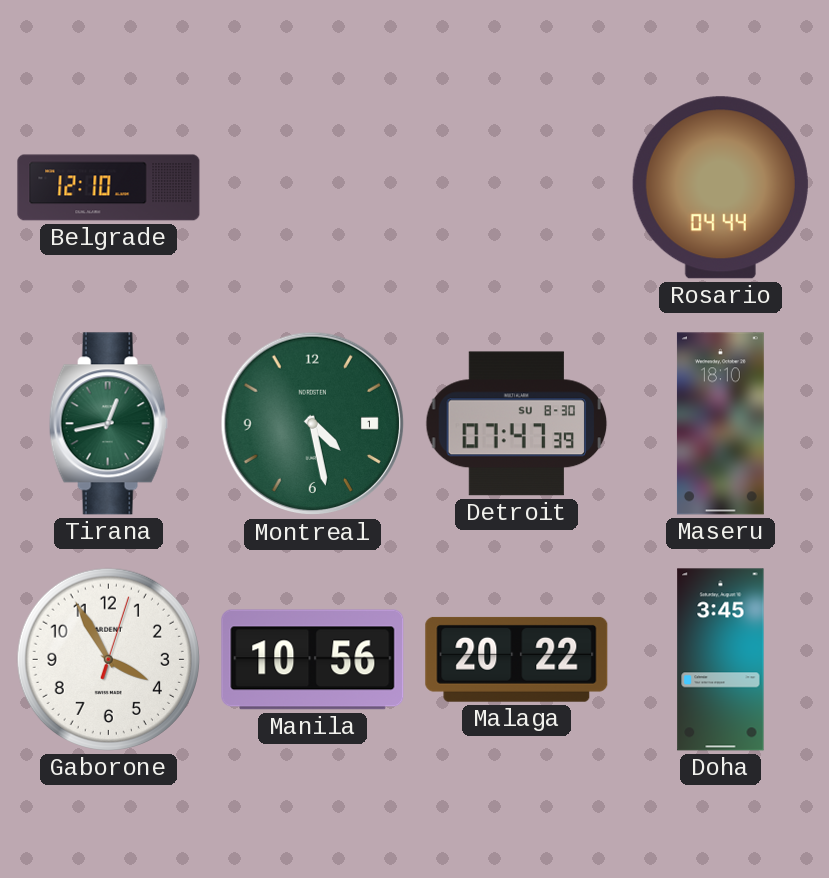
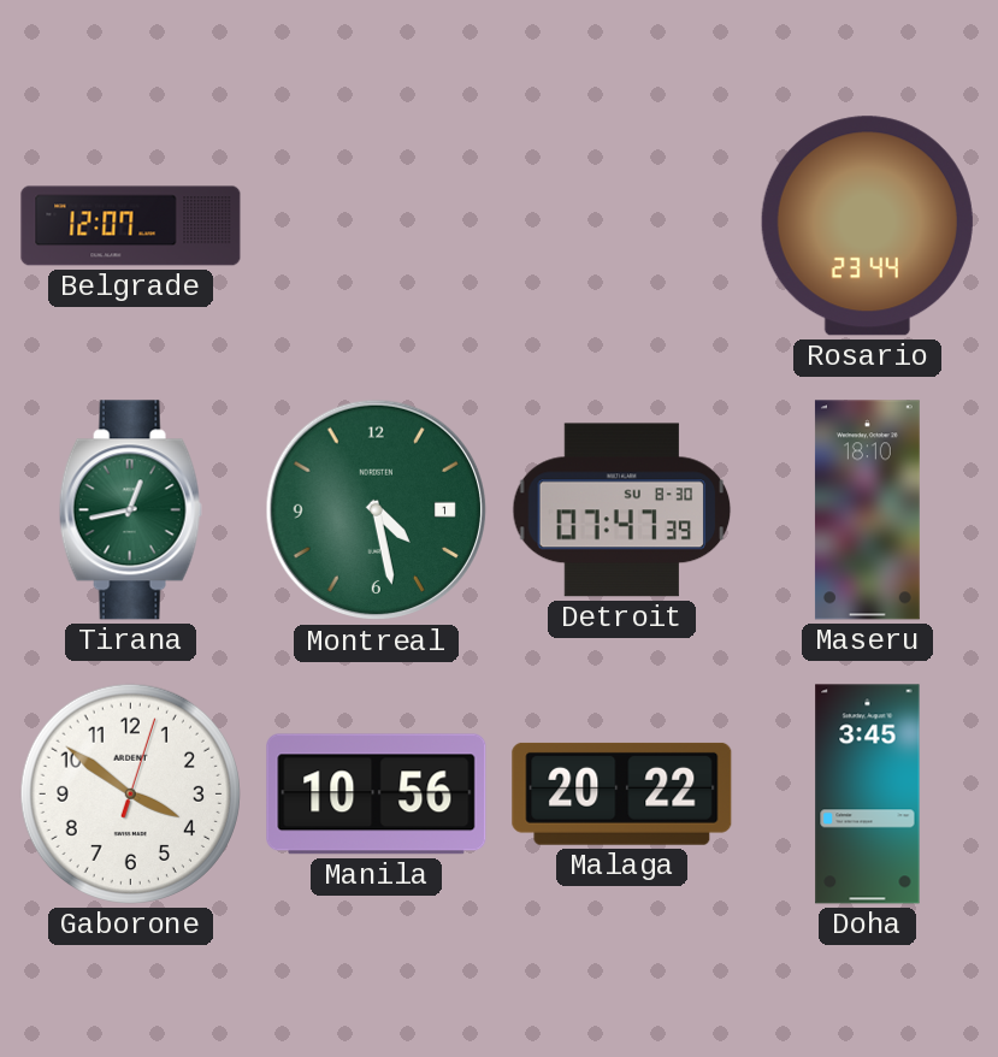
Belgrade: 12:10 -> 12:07
Rosario: 04:44 -> 23:44
Gaborone: 3:55 -> 3:51
